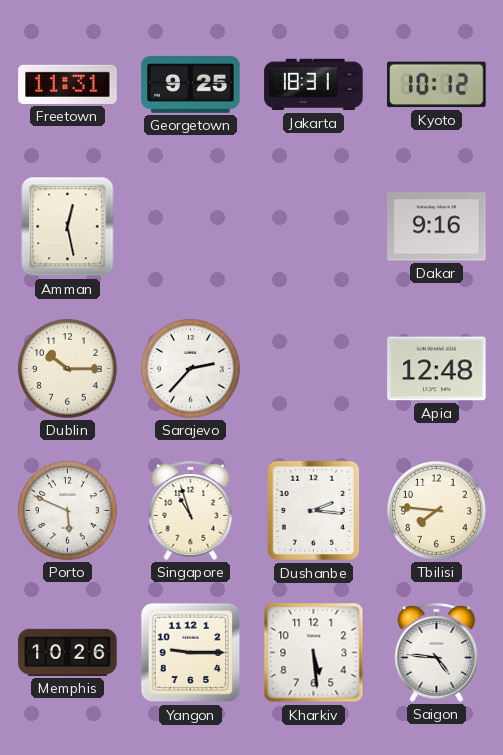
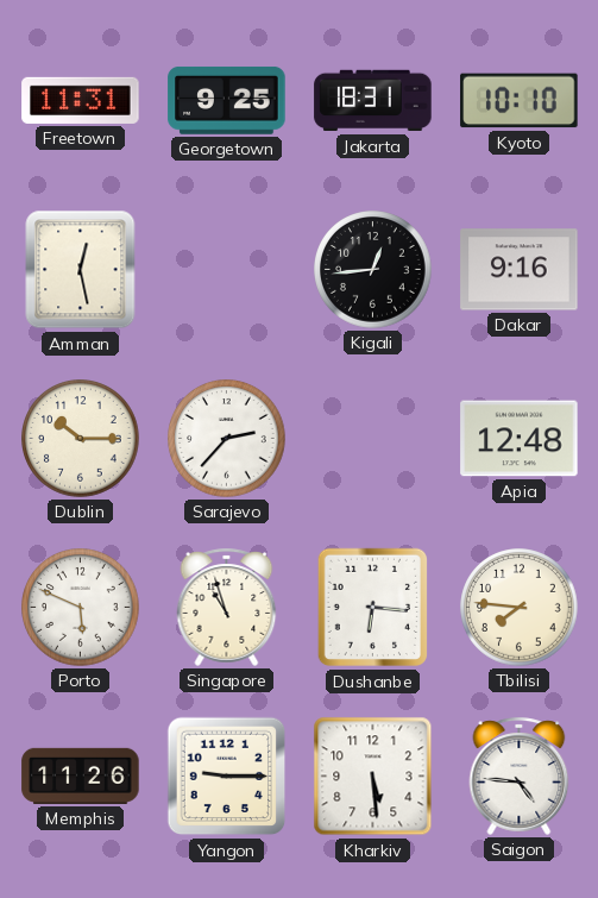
Kyoto: 10:12 -> 10:10
Kigali: none -> 12:44
Dushanbe: 2:16 -> 6:16
Memphis: 10:26 -> 11:26
